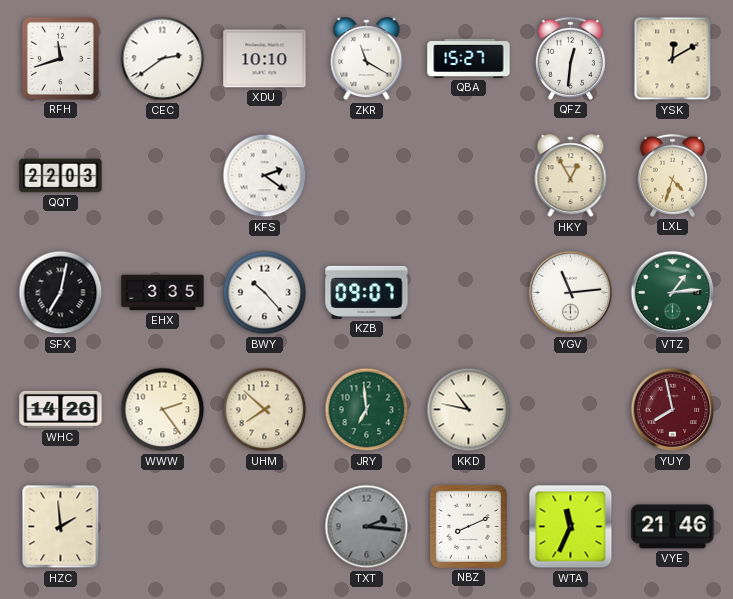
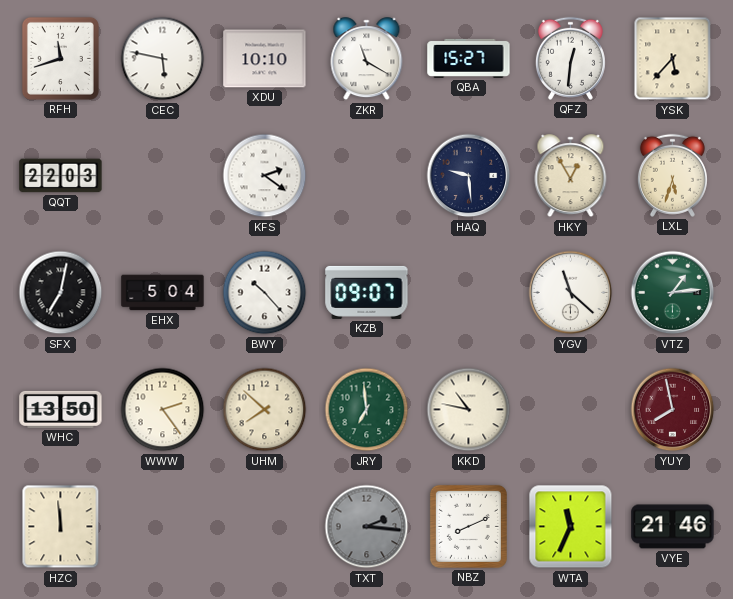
CEC: 2:39 -> 5:47
YSK: 12:10 -> 5:37
HAQ: none -> 9:29
LXL: 4:33 -> 5:33
EHX: 3:35 -> 5:04
YGV: 11:14 -> 11:22
WHC: 14:26 -> 13:50
HZC: 1:59 -> 11:59
